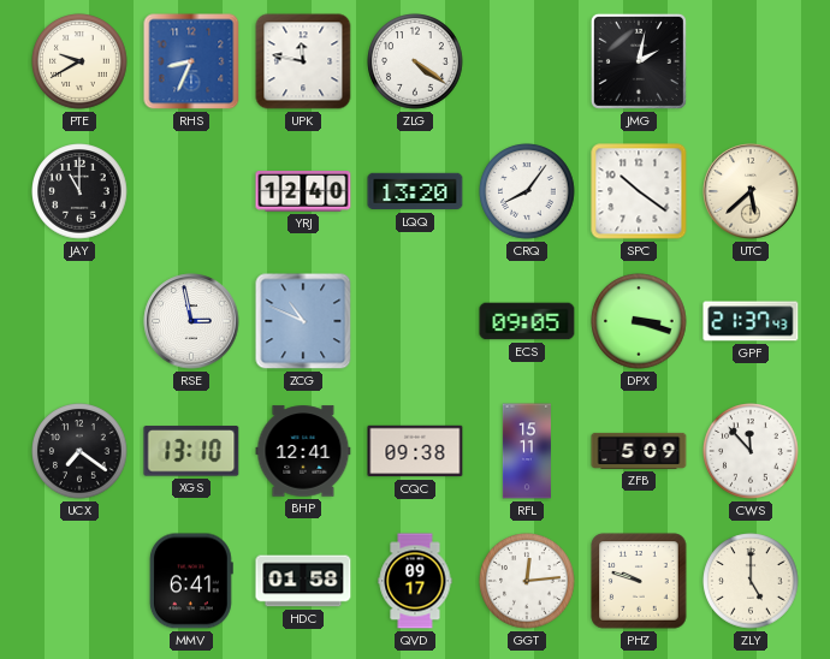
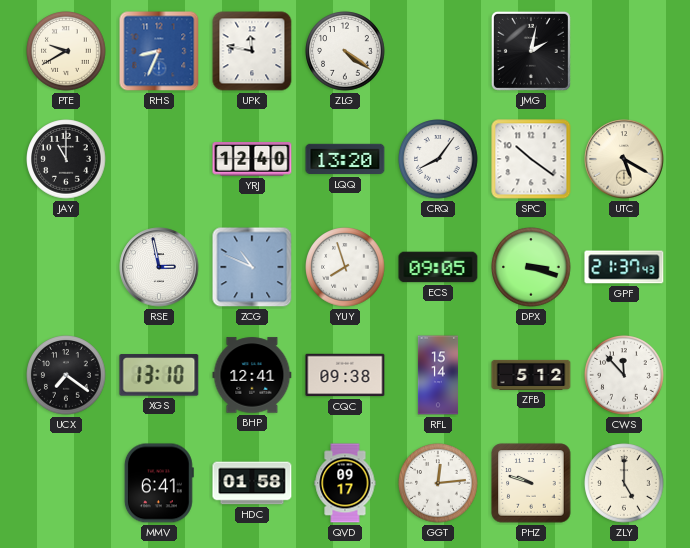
UTC: 5:38 -> 5:20
YUY: none -> 7:57
RFL: 15:11 -> 15:14
ZFB: 5:09 -> 5:12
